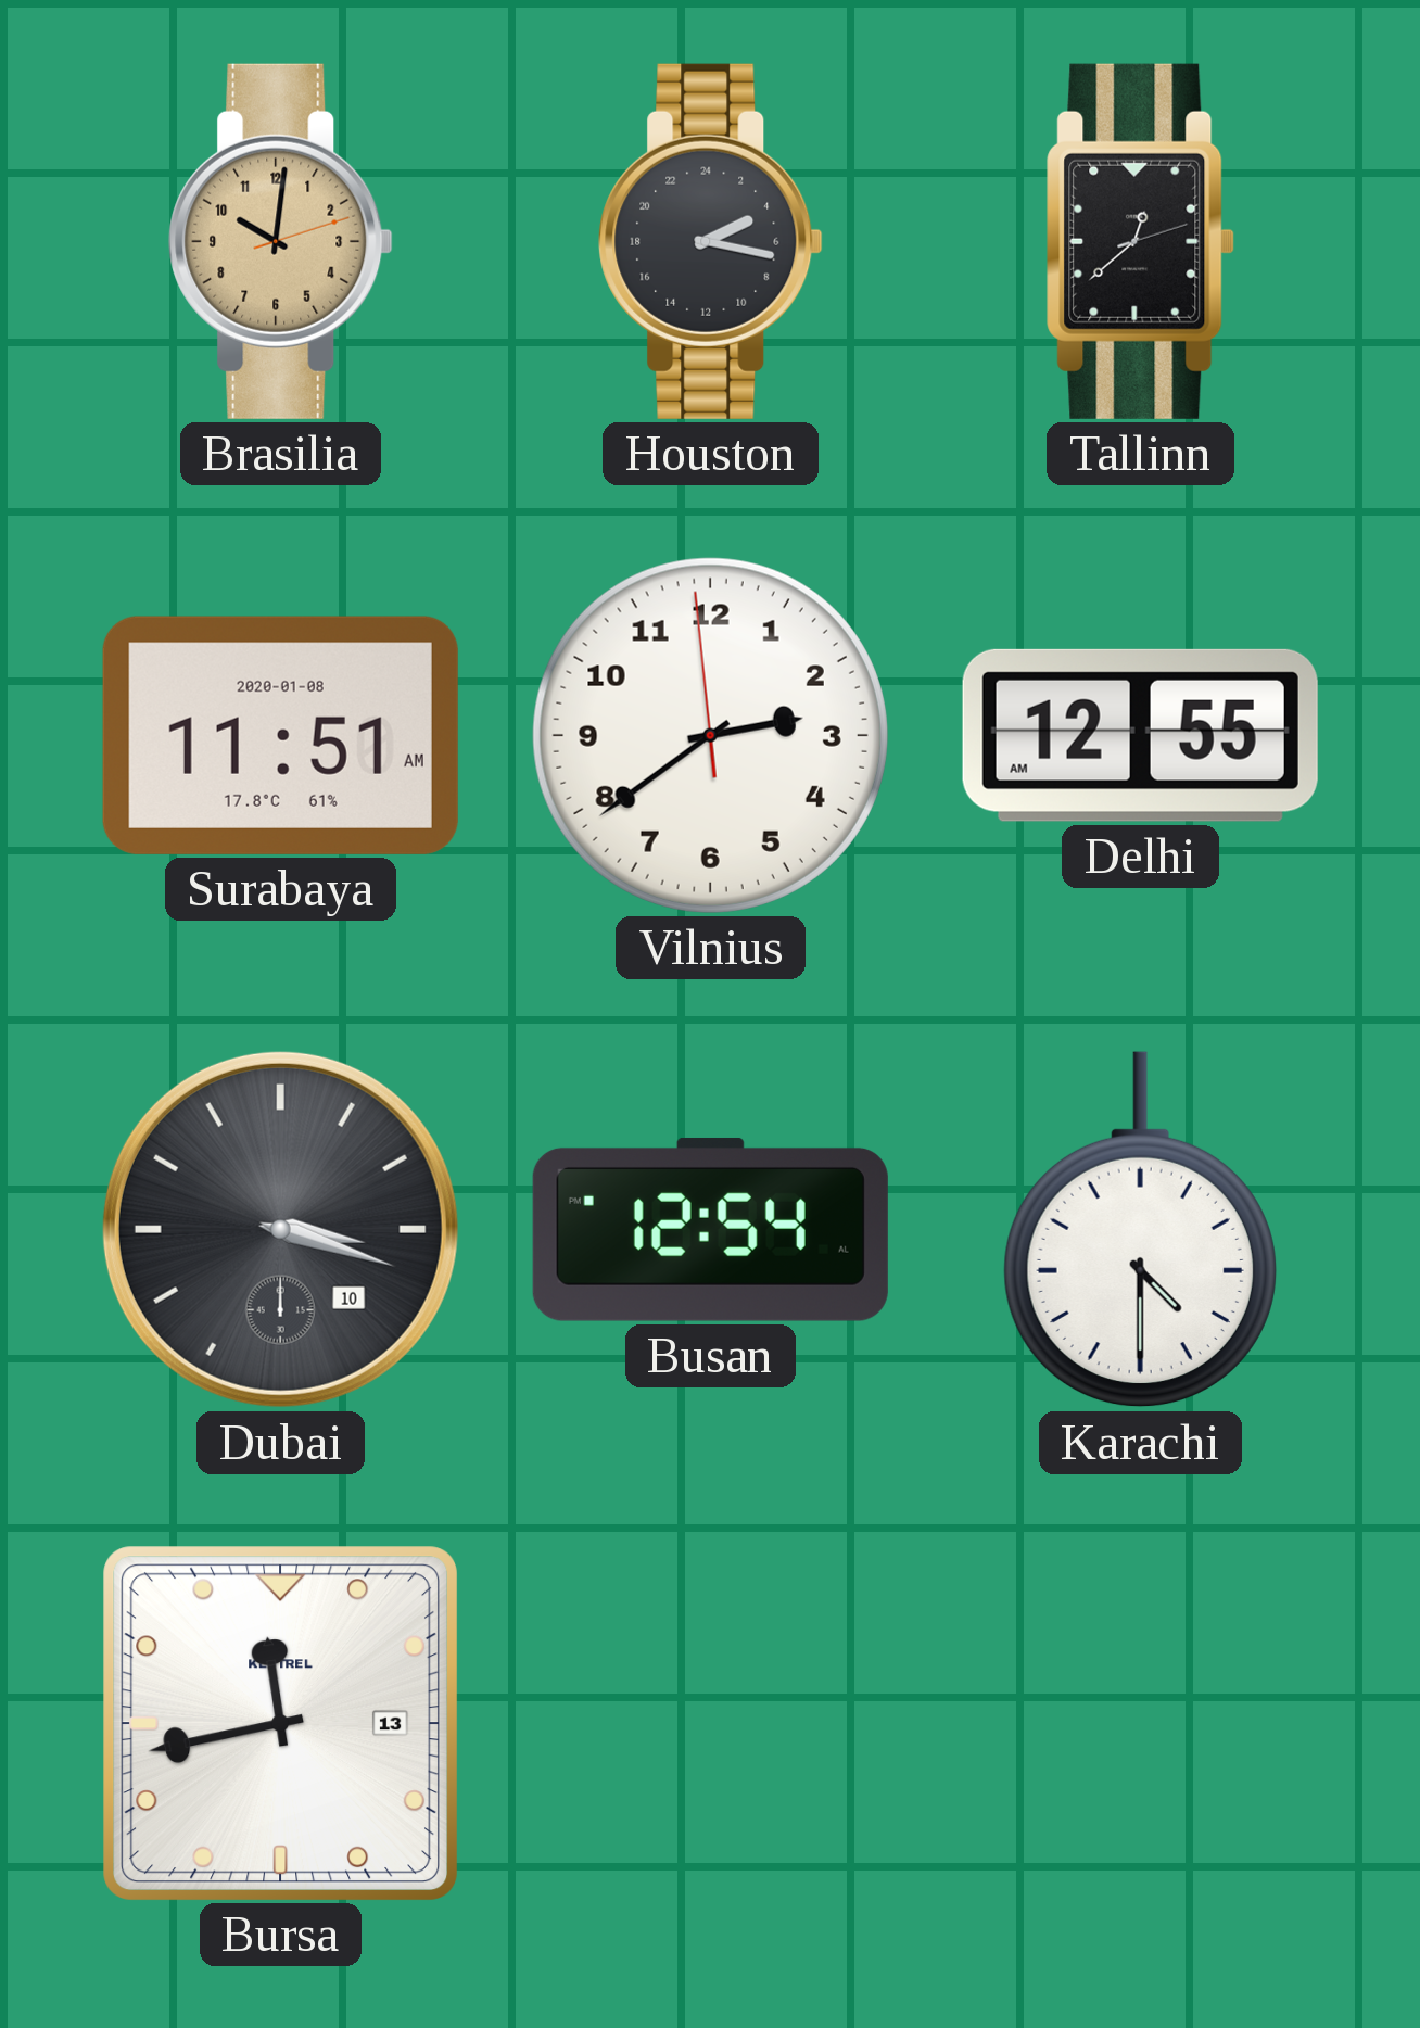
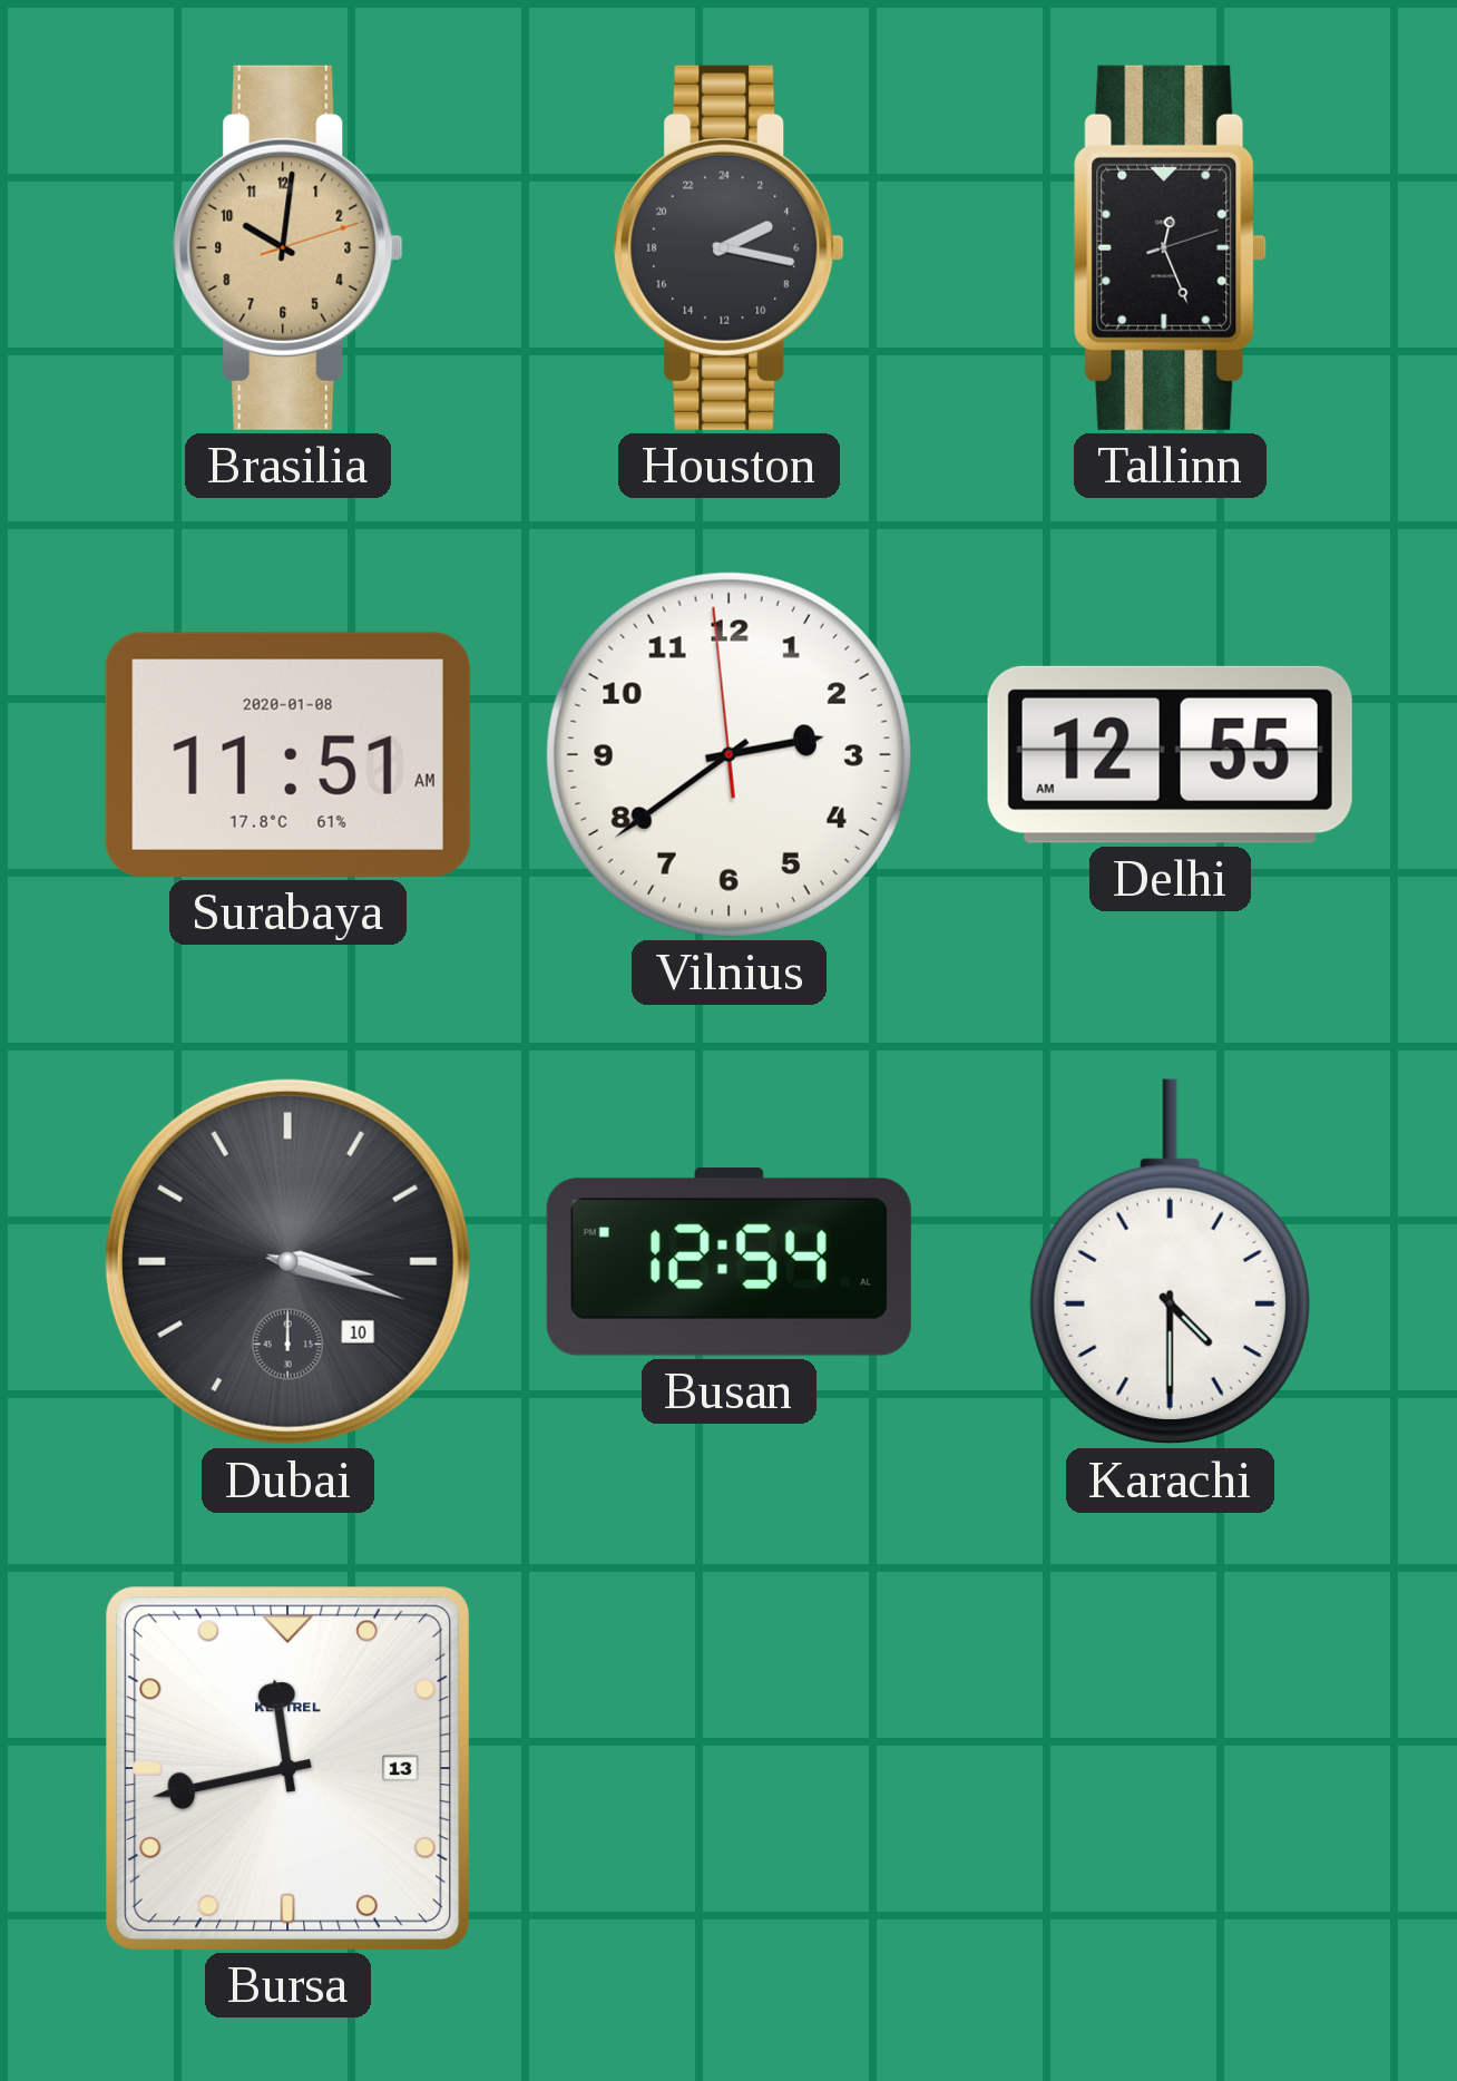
Tallinn: 12:38 -> 12:26
